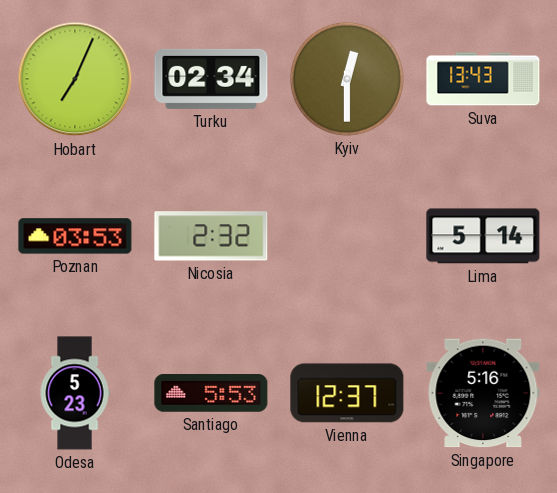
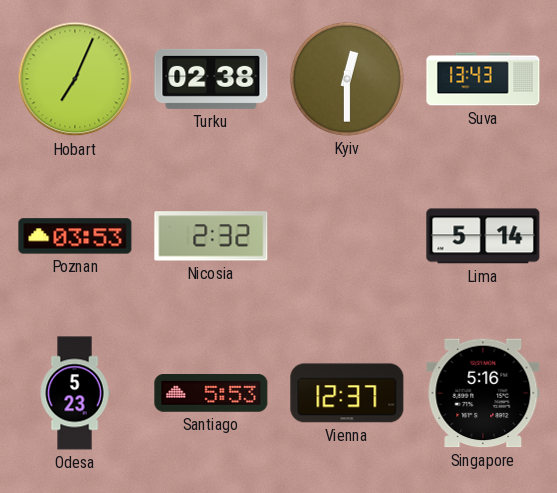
Turku: 02:34 -> 02:38
